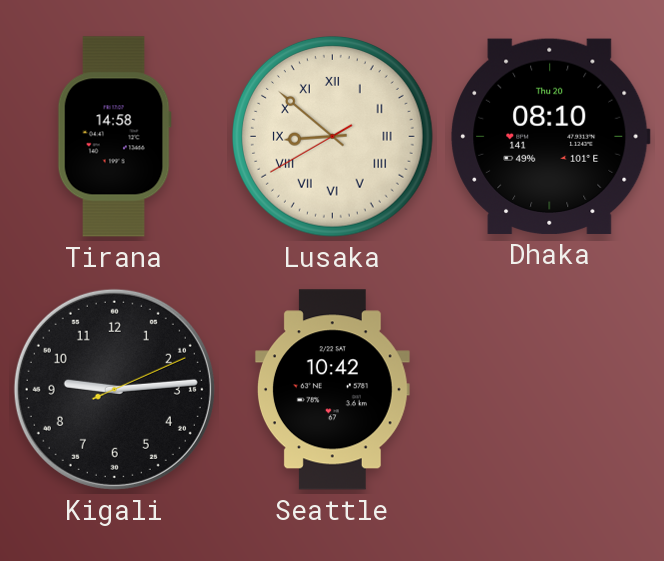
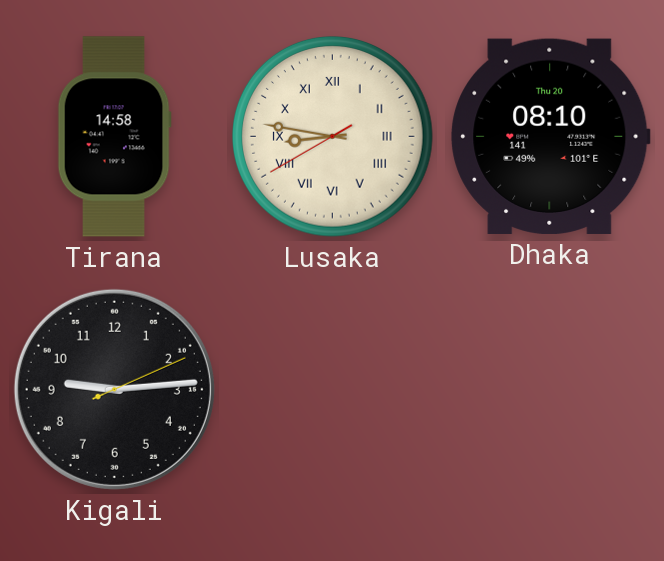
Lusaka: 8:51 -> 8:46
Seattle: 10:42 -> none
